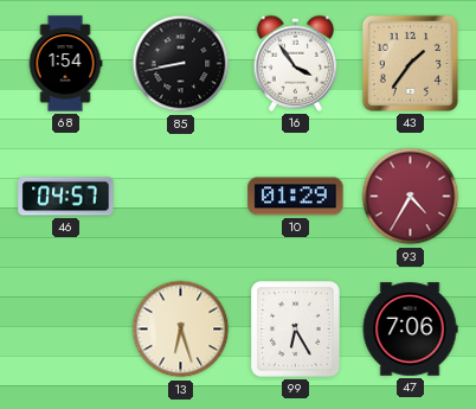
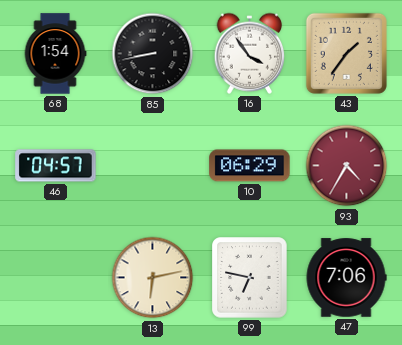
10: 01:29 -> 06:29
13: 6:27 -> 6:13
99: 6:25 -> 6:47
